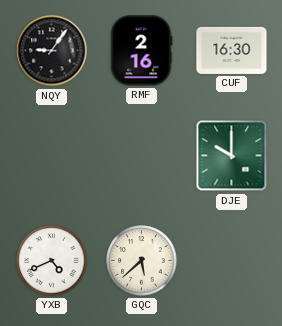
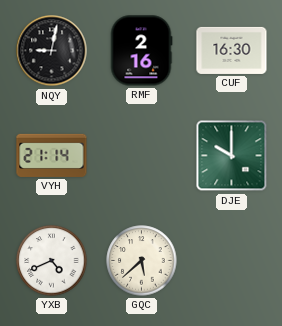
NQY: 9:06 -> 9:02
VYH: none -> 21:14
